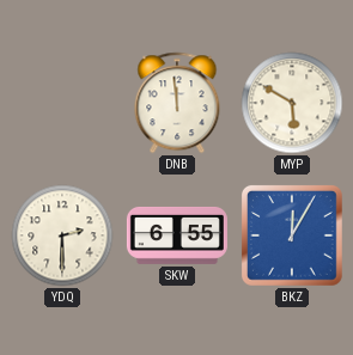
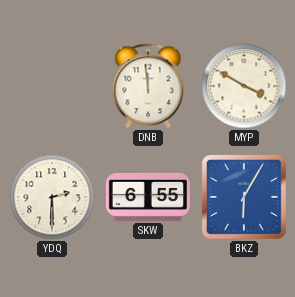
MYP: 5:50 -> 3:50
BKZ: 12:05 -> 6:05
